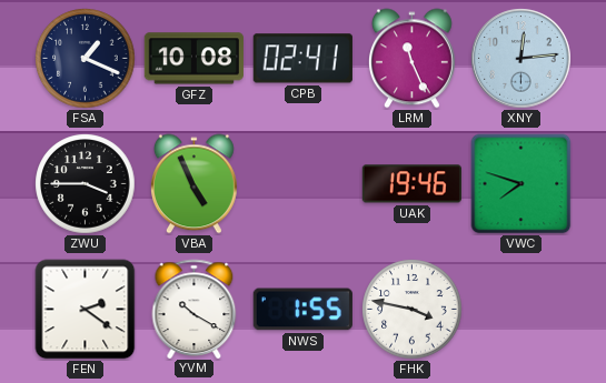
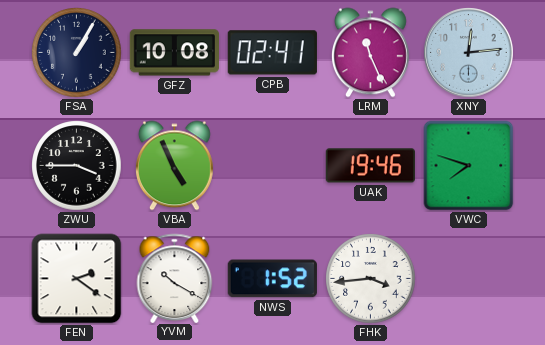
FSA: 1:19 -> 1:05
NWS: 1:55 -> 1:52
FHK: 3:47 -> 3:44
